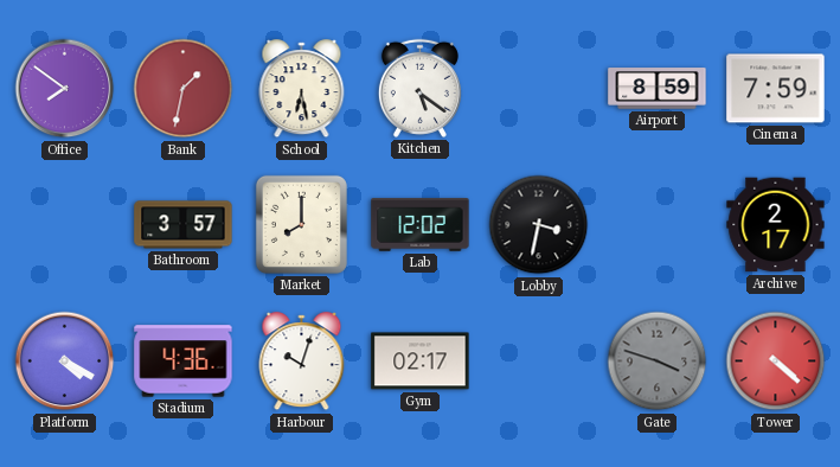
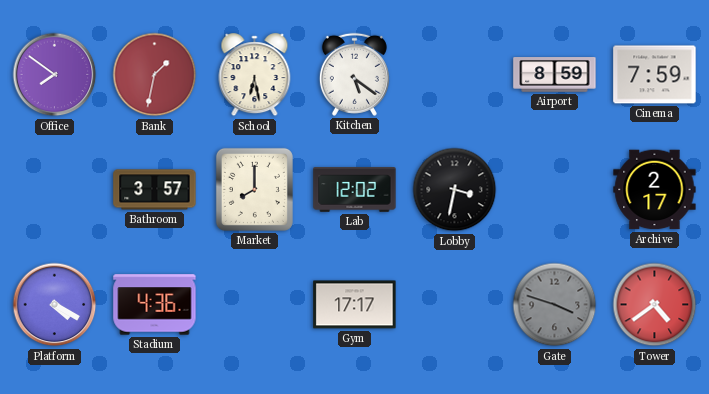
Harbour: 10:03 -> none
Gym: 02:17 -> 17:17
Tower: 4:22 -> 4:39
